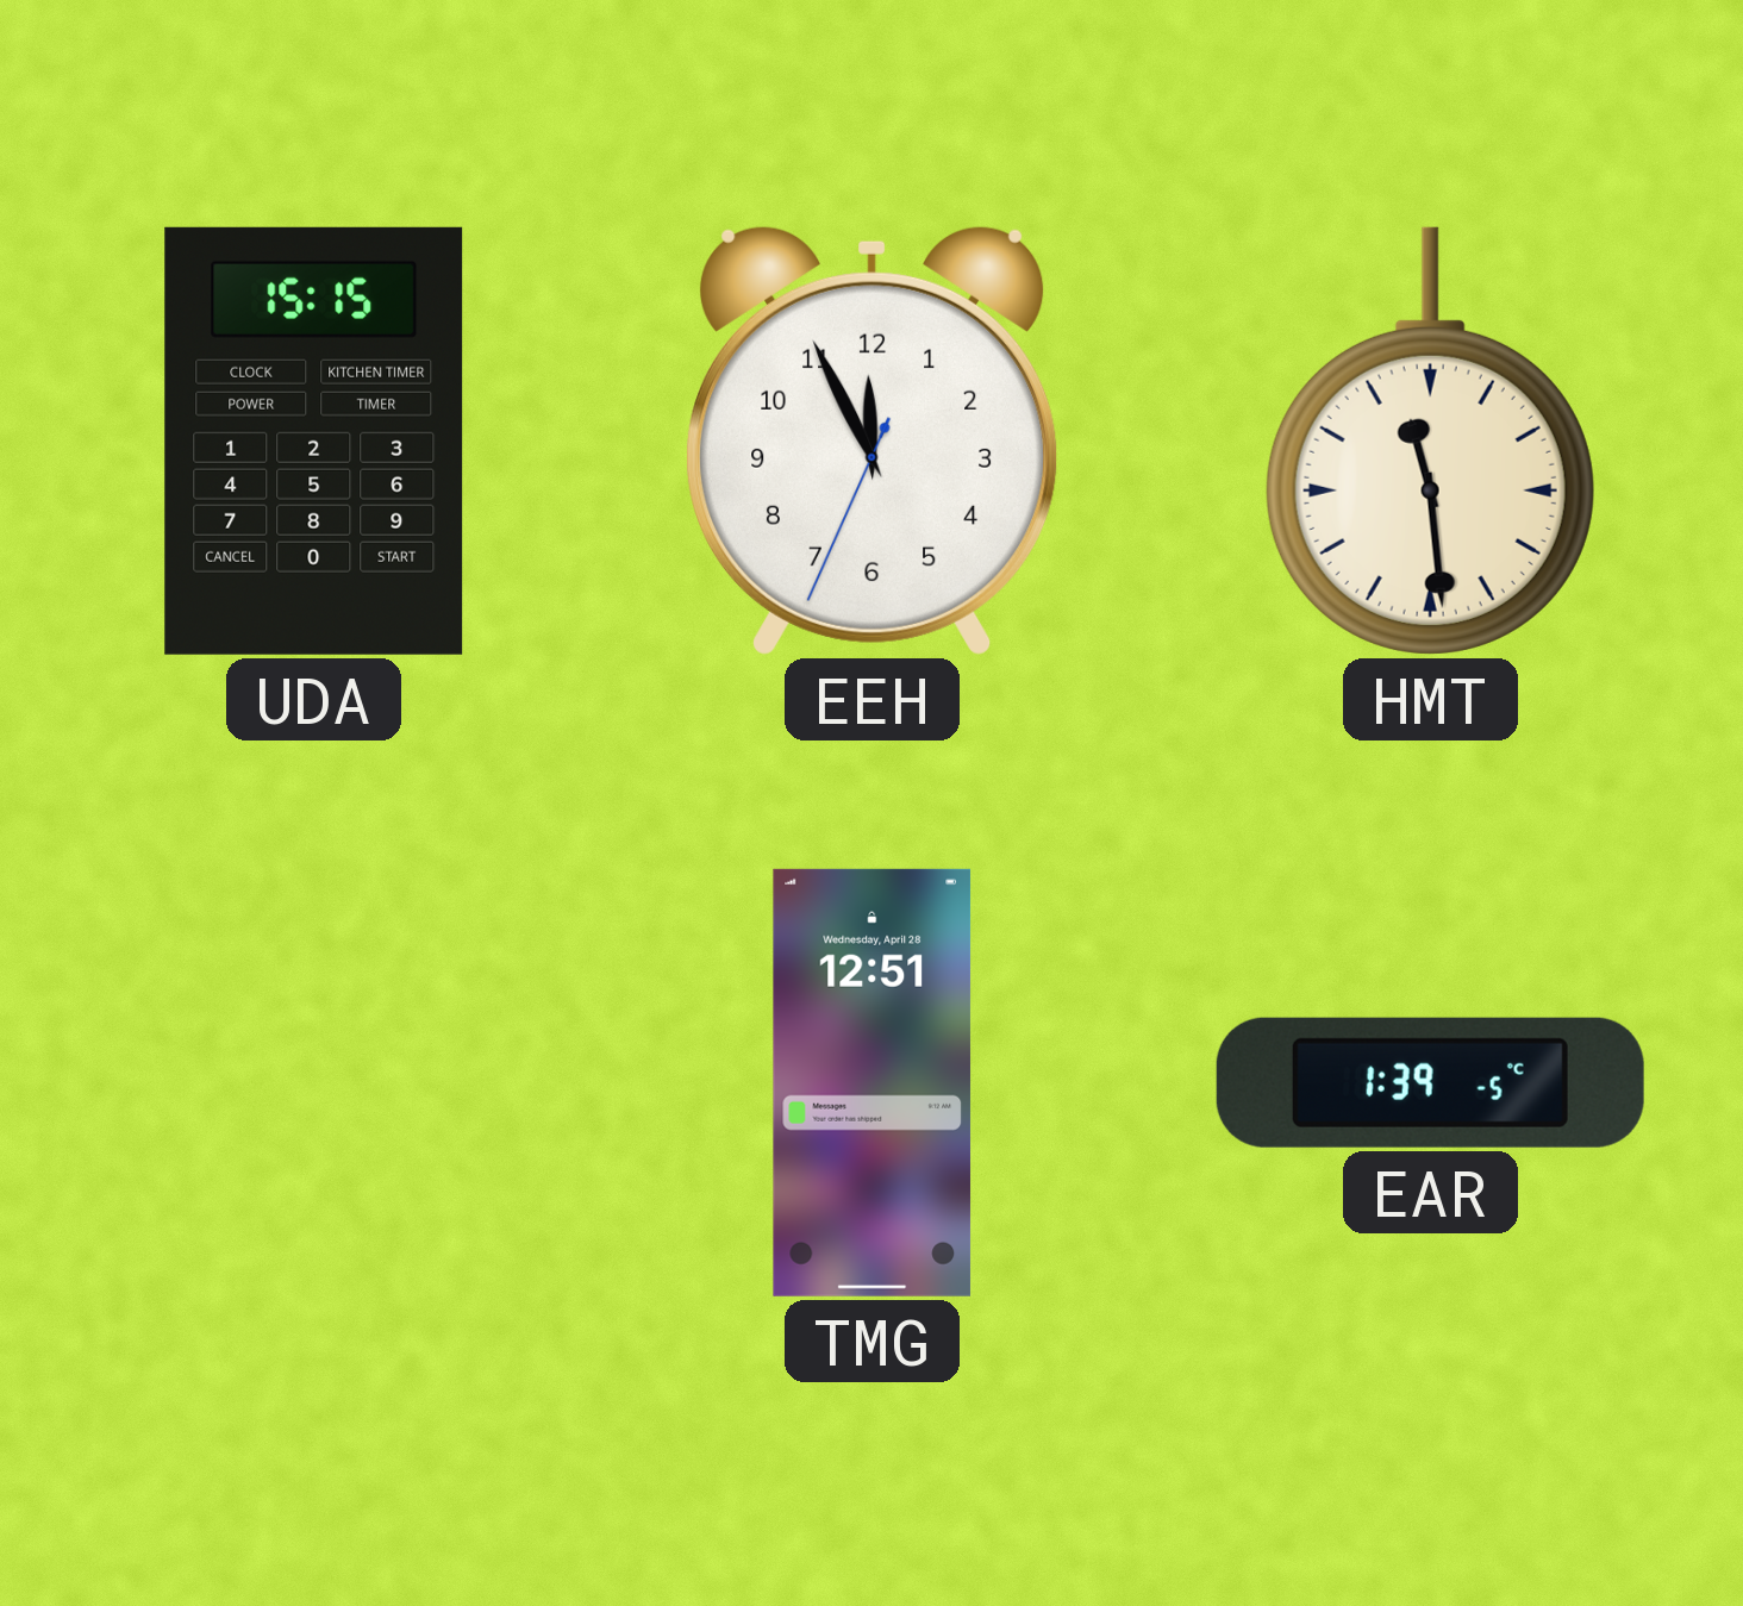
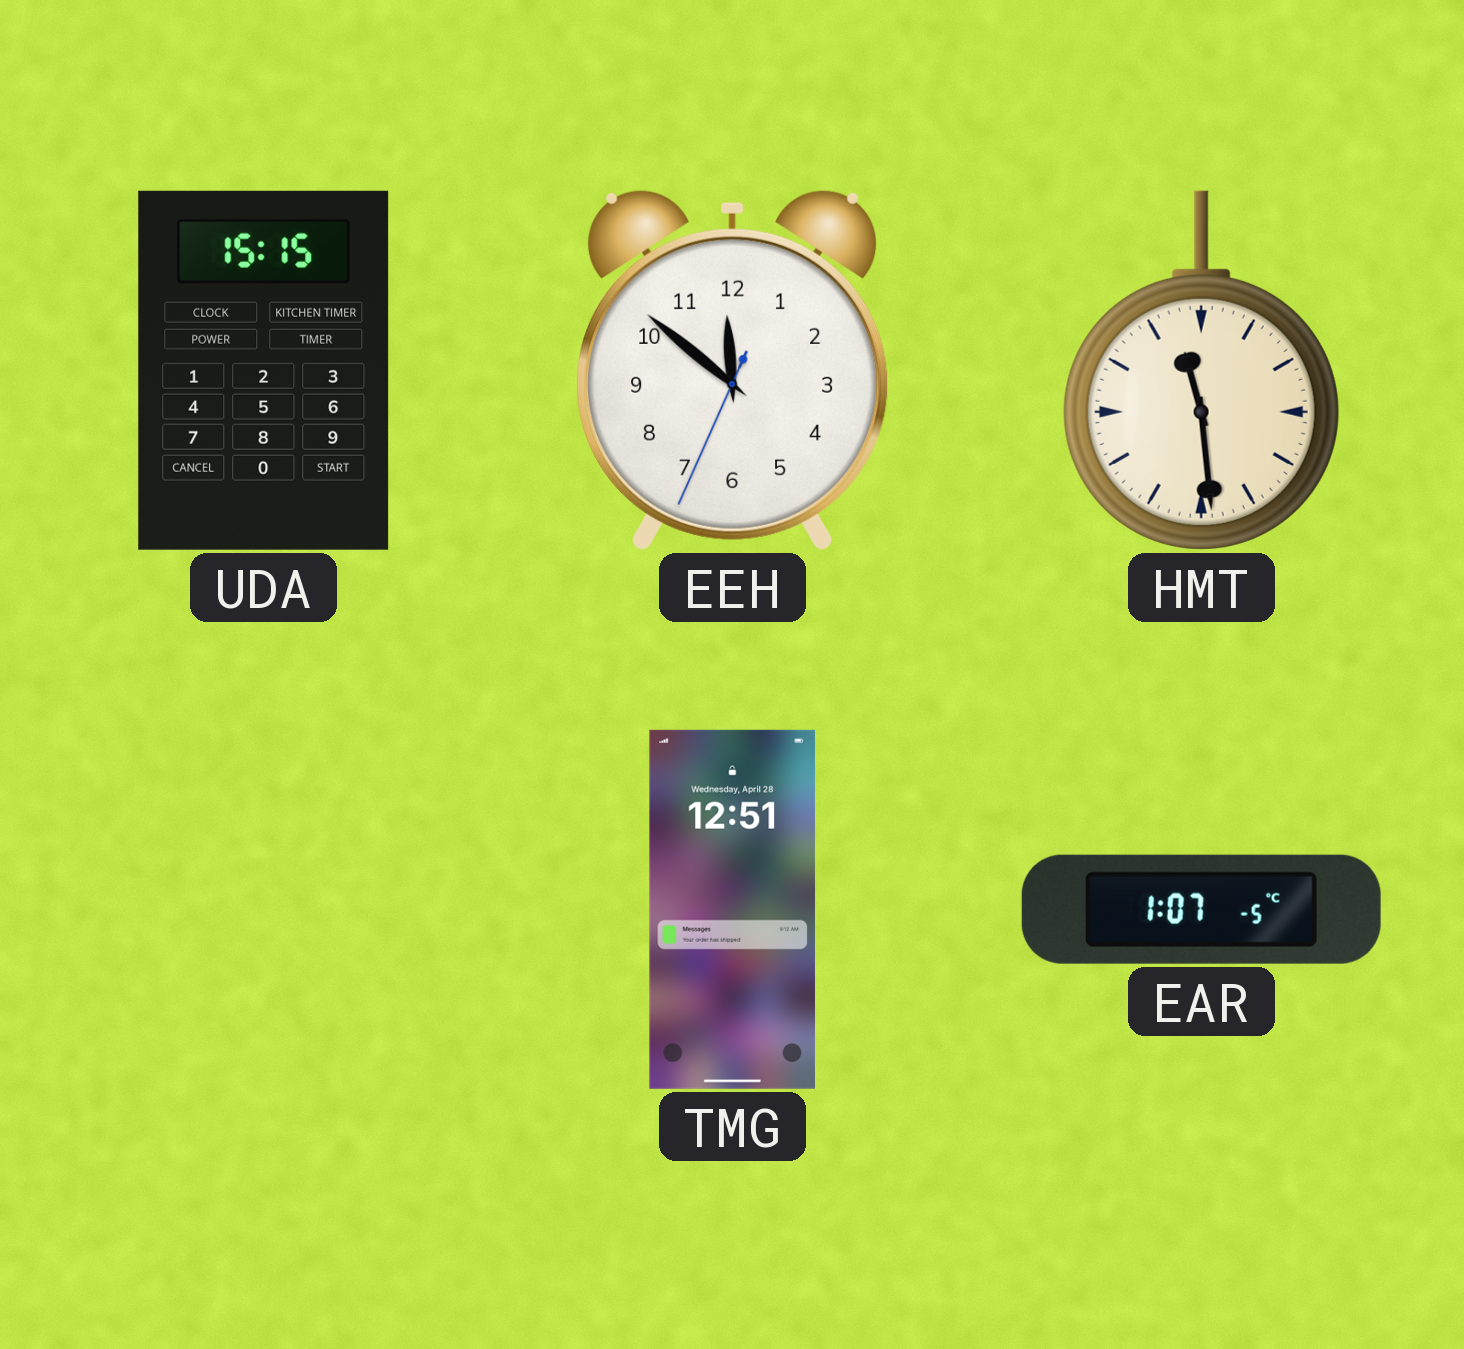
EEH: 11:55 -> 11:51
EAR: 1:39 -> 1:07
